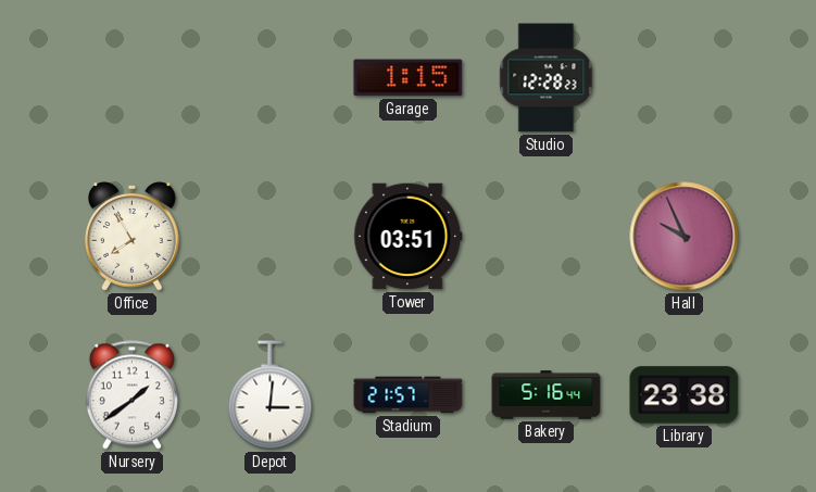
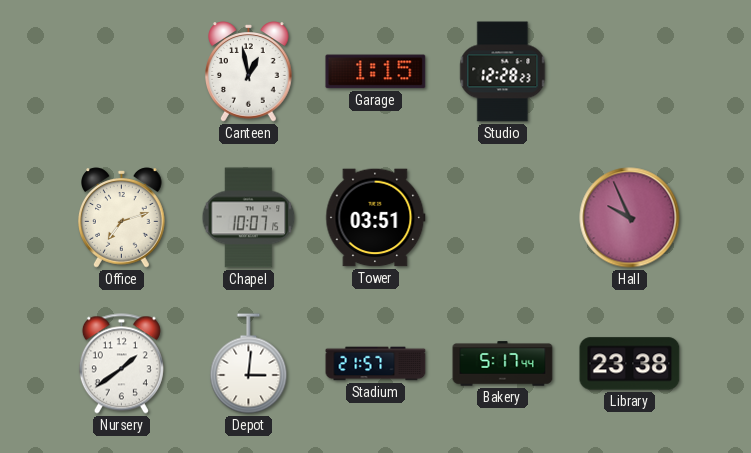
Canteen: none -> 12:58
Office: 7:55 -> 7:12
Chapel: none -> 10:07
Bakery: 5:16 -> 5:17
